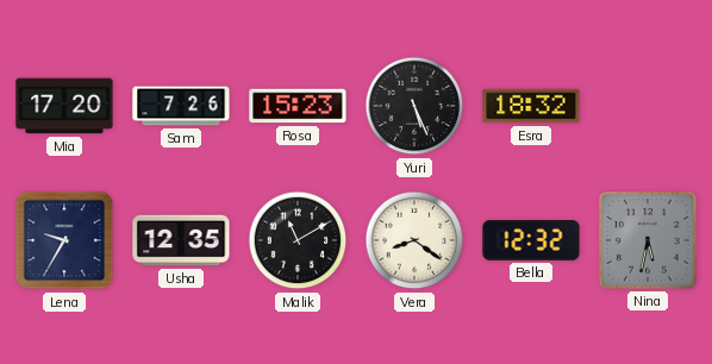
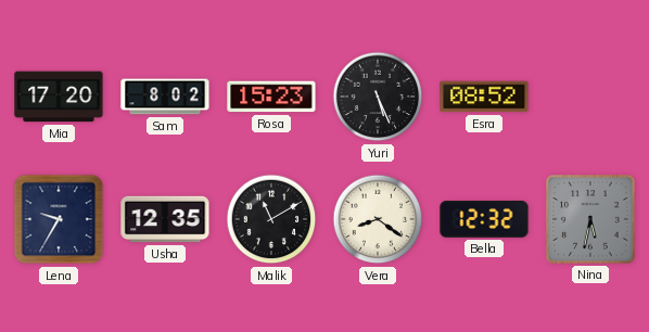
Sam: 7:26 -> 8:02
Esra: 18:32 -> 08:52
